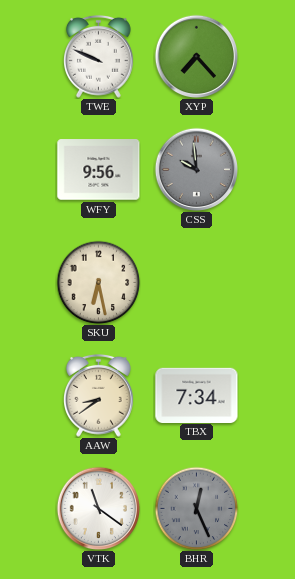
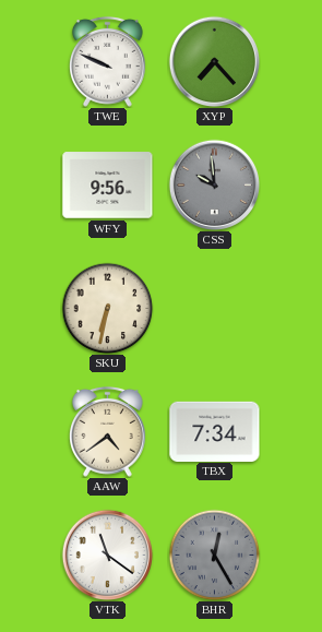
SKU: 6:28 -> 6:32
AAW: 8:39 -> 4:39
BHR: 12:26 -> 12:25
